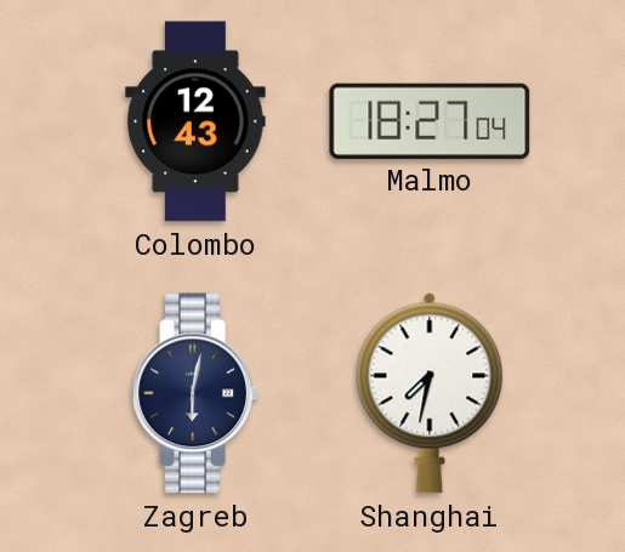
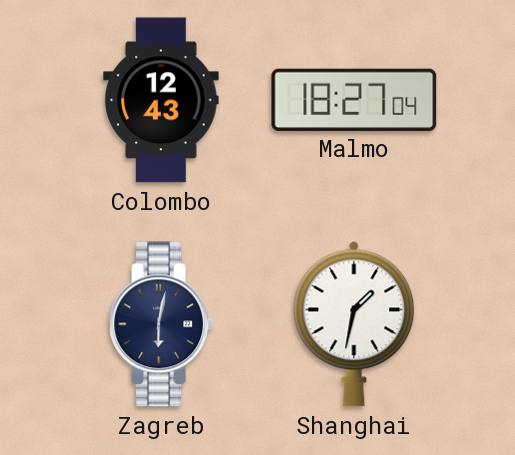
Shanghai: 7:32 -> 1:32
